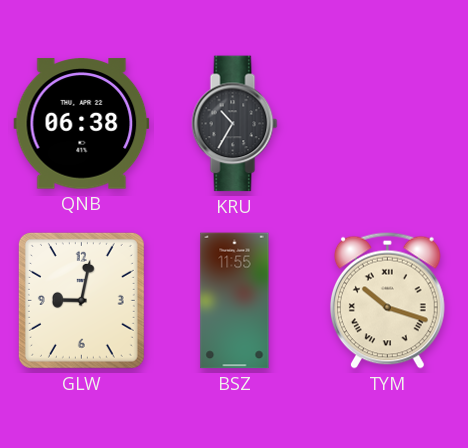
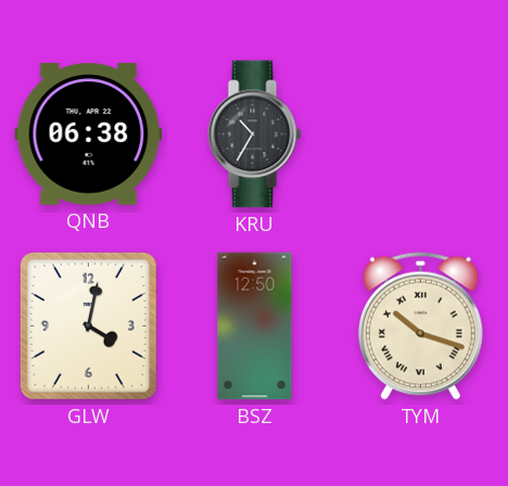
GLW: 9:02 -> 4:02
BSZ: 11:55 -> 12:50
